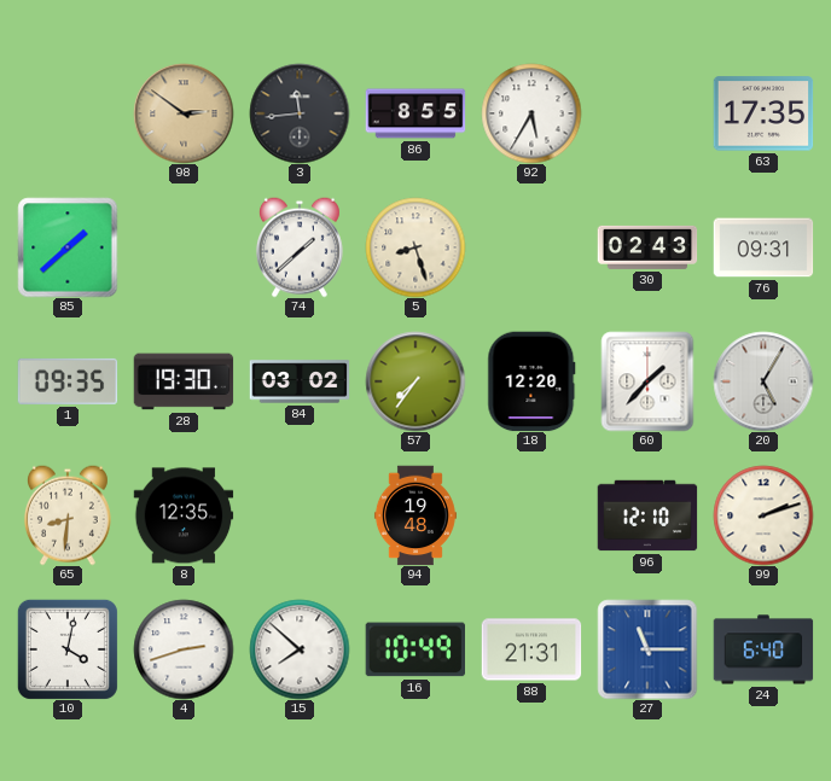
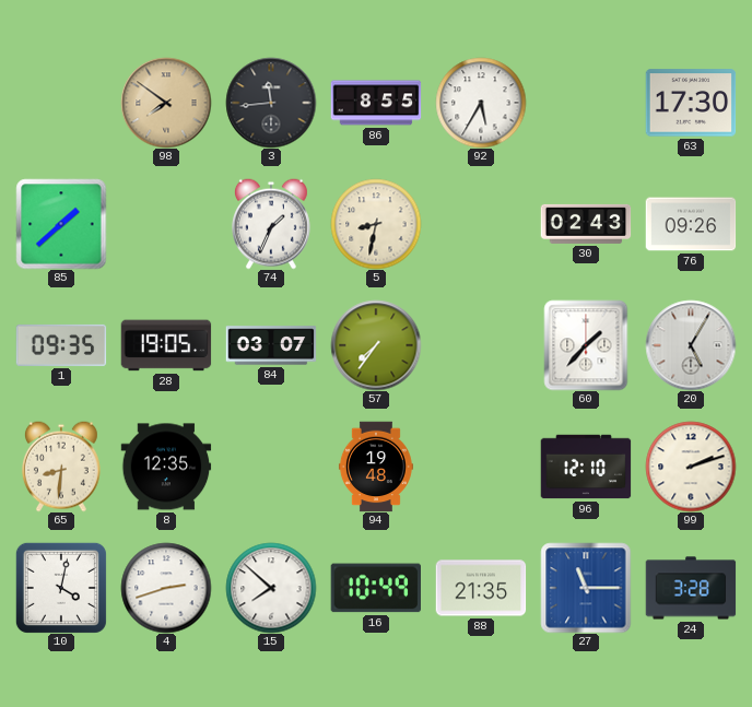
98: 2:51 -> 7:51
63: 17:35 -> 17:30
74: 1:38 -> 1:34
5: 8:27 -> 8:32
76: 09:31 -> 09:26
28: 19:30 -> 19:05
84: 03:02 -> 03:07
18: 12:20 -> none
88: 21:31 -> 21:35
24: 6:40 -> 3:28
